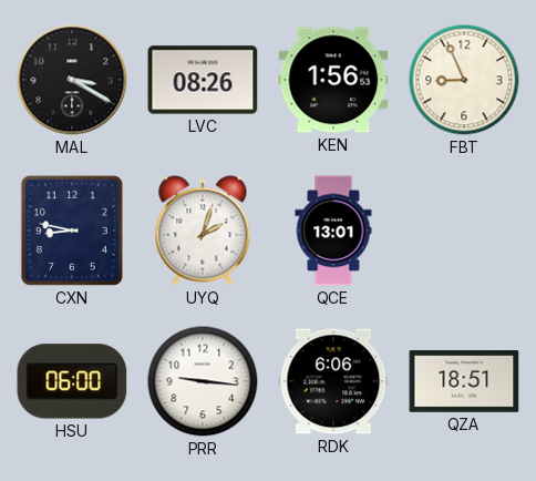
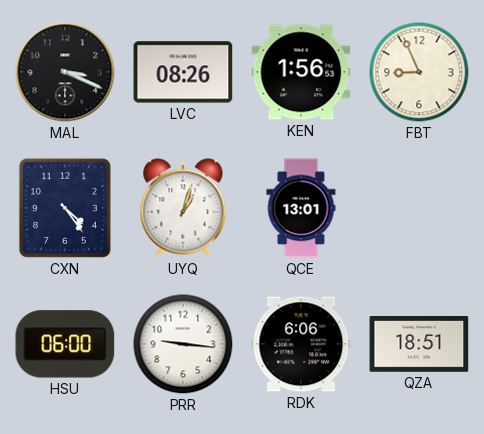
MAL: 3:20 -> 3:19
CXN: 8:47 -> 4:24
UYQ: 2:03 -> 1:03
